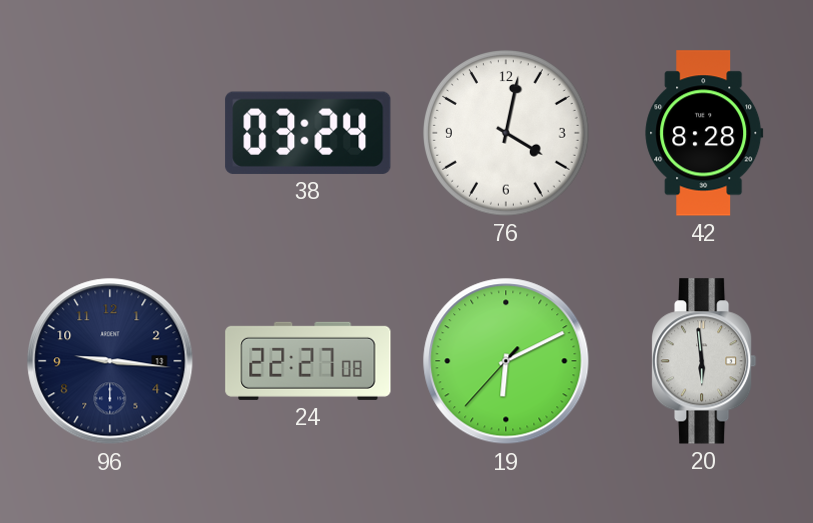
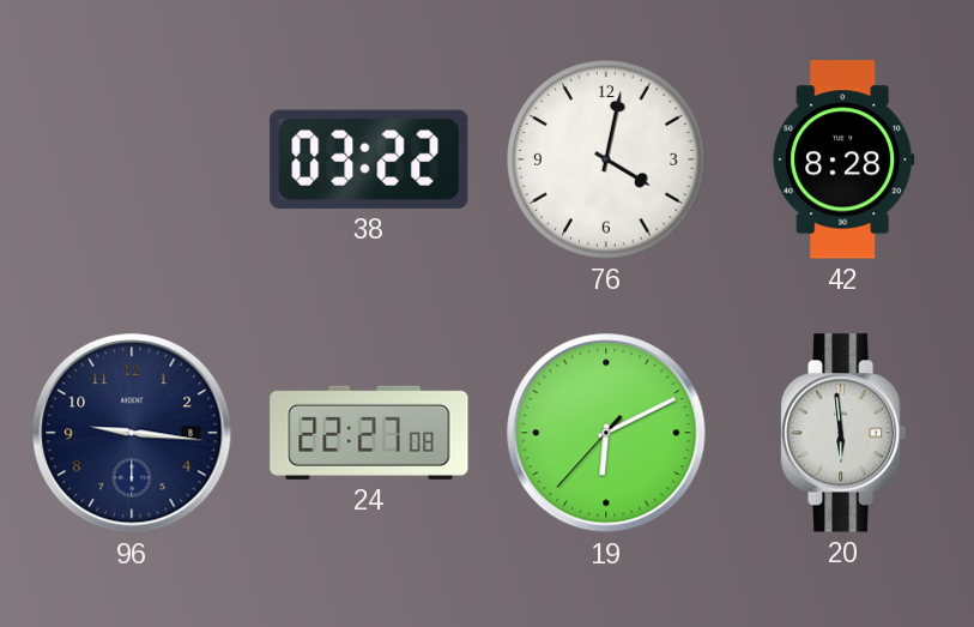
38: 03:24 -> 03:22
96 date: 13 -> 8
